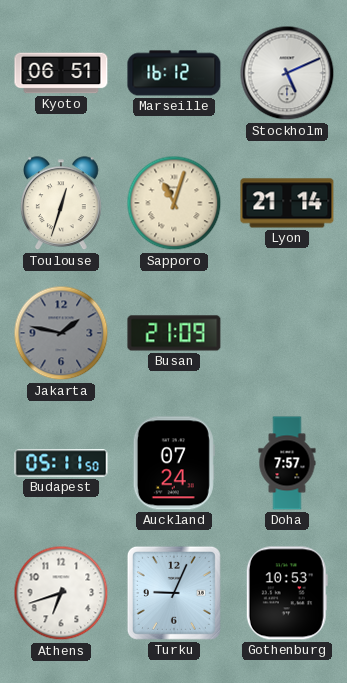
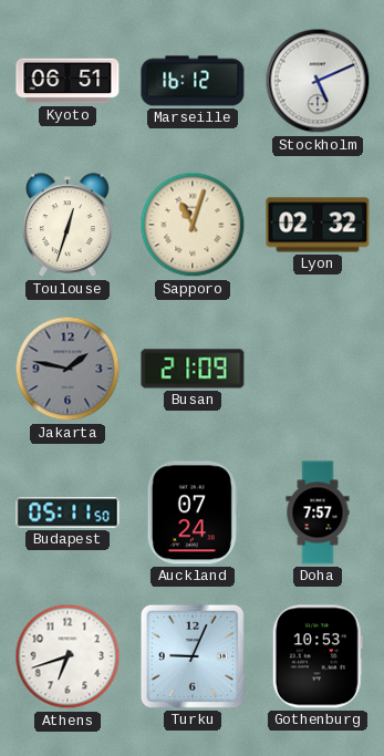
Lyon: 21:14 -> 02:32
